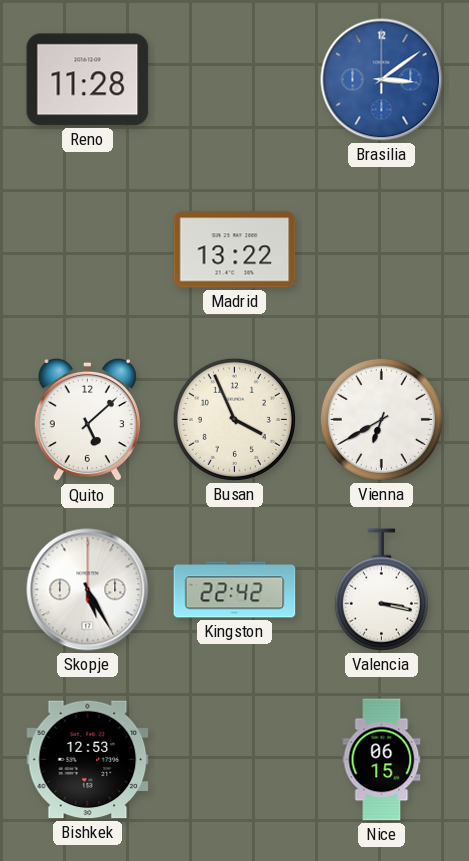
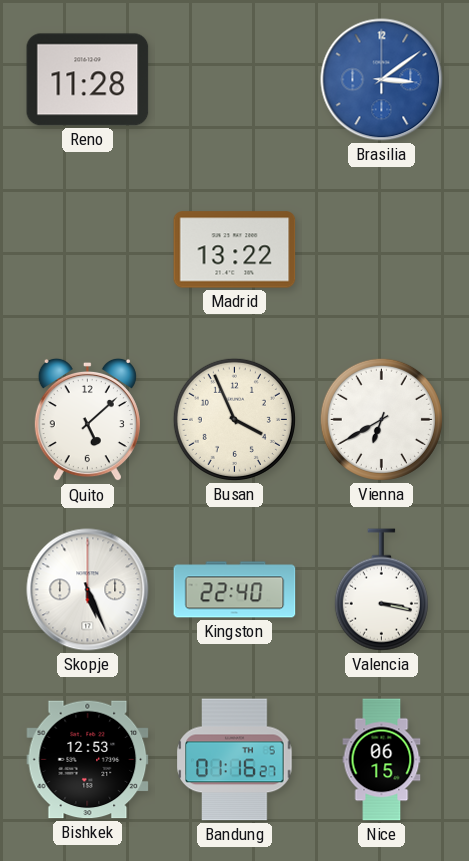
Skopje: 5:25 -> 5:26
Kingston: 22:42 -> 22:40
Bandung: none -> 01:16
